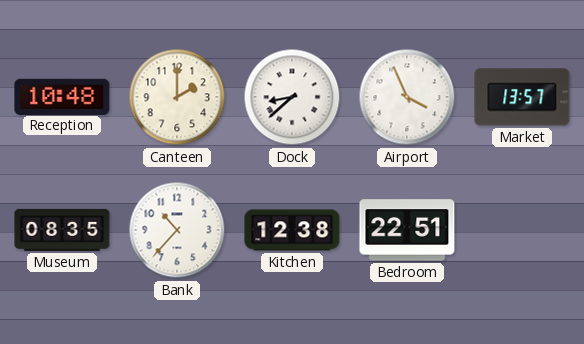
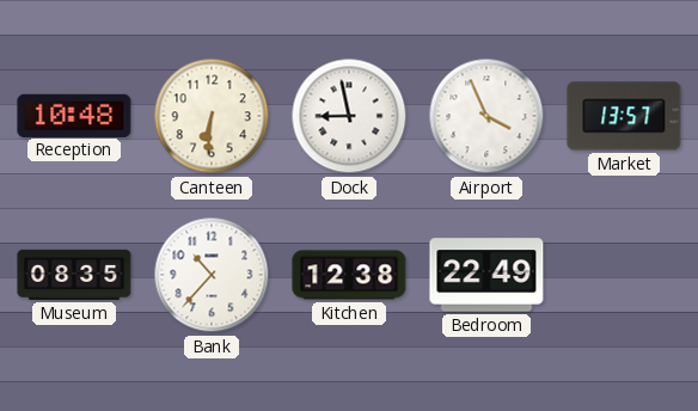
Canteen: 2:00 -> 6:31
Dock: 8:38 -> 8:58
Bedroom: 22:51 -> 22:49
